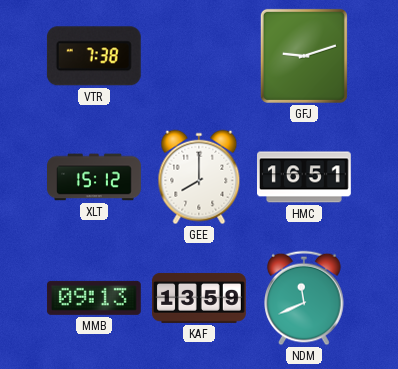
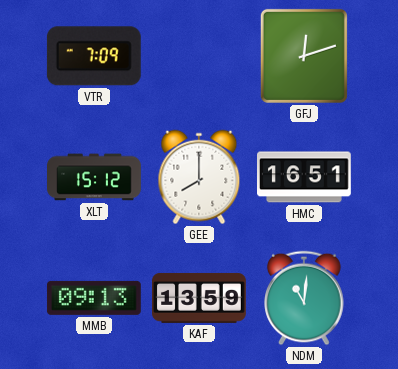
VTR: 7:38 -> 7:09
GFJ: 9:12 -> 12:12
NDM: 11:41 -> 11:01
